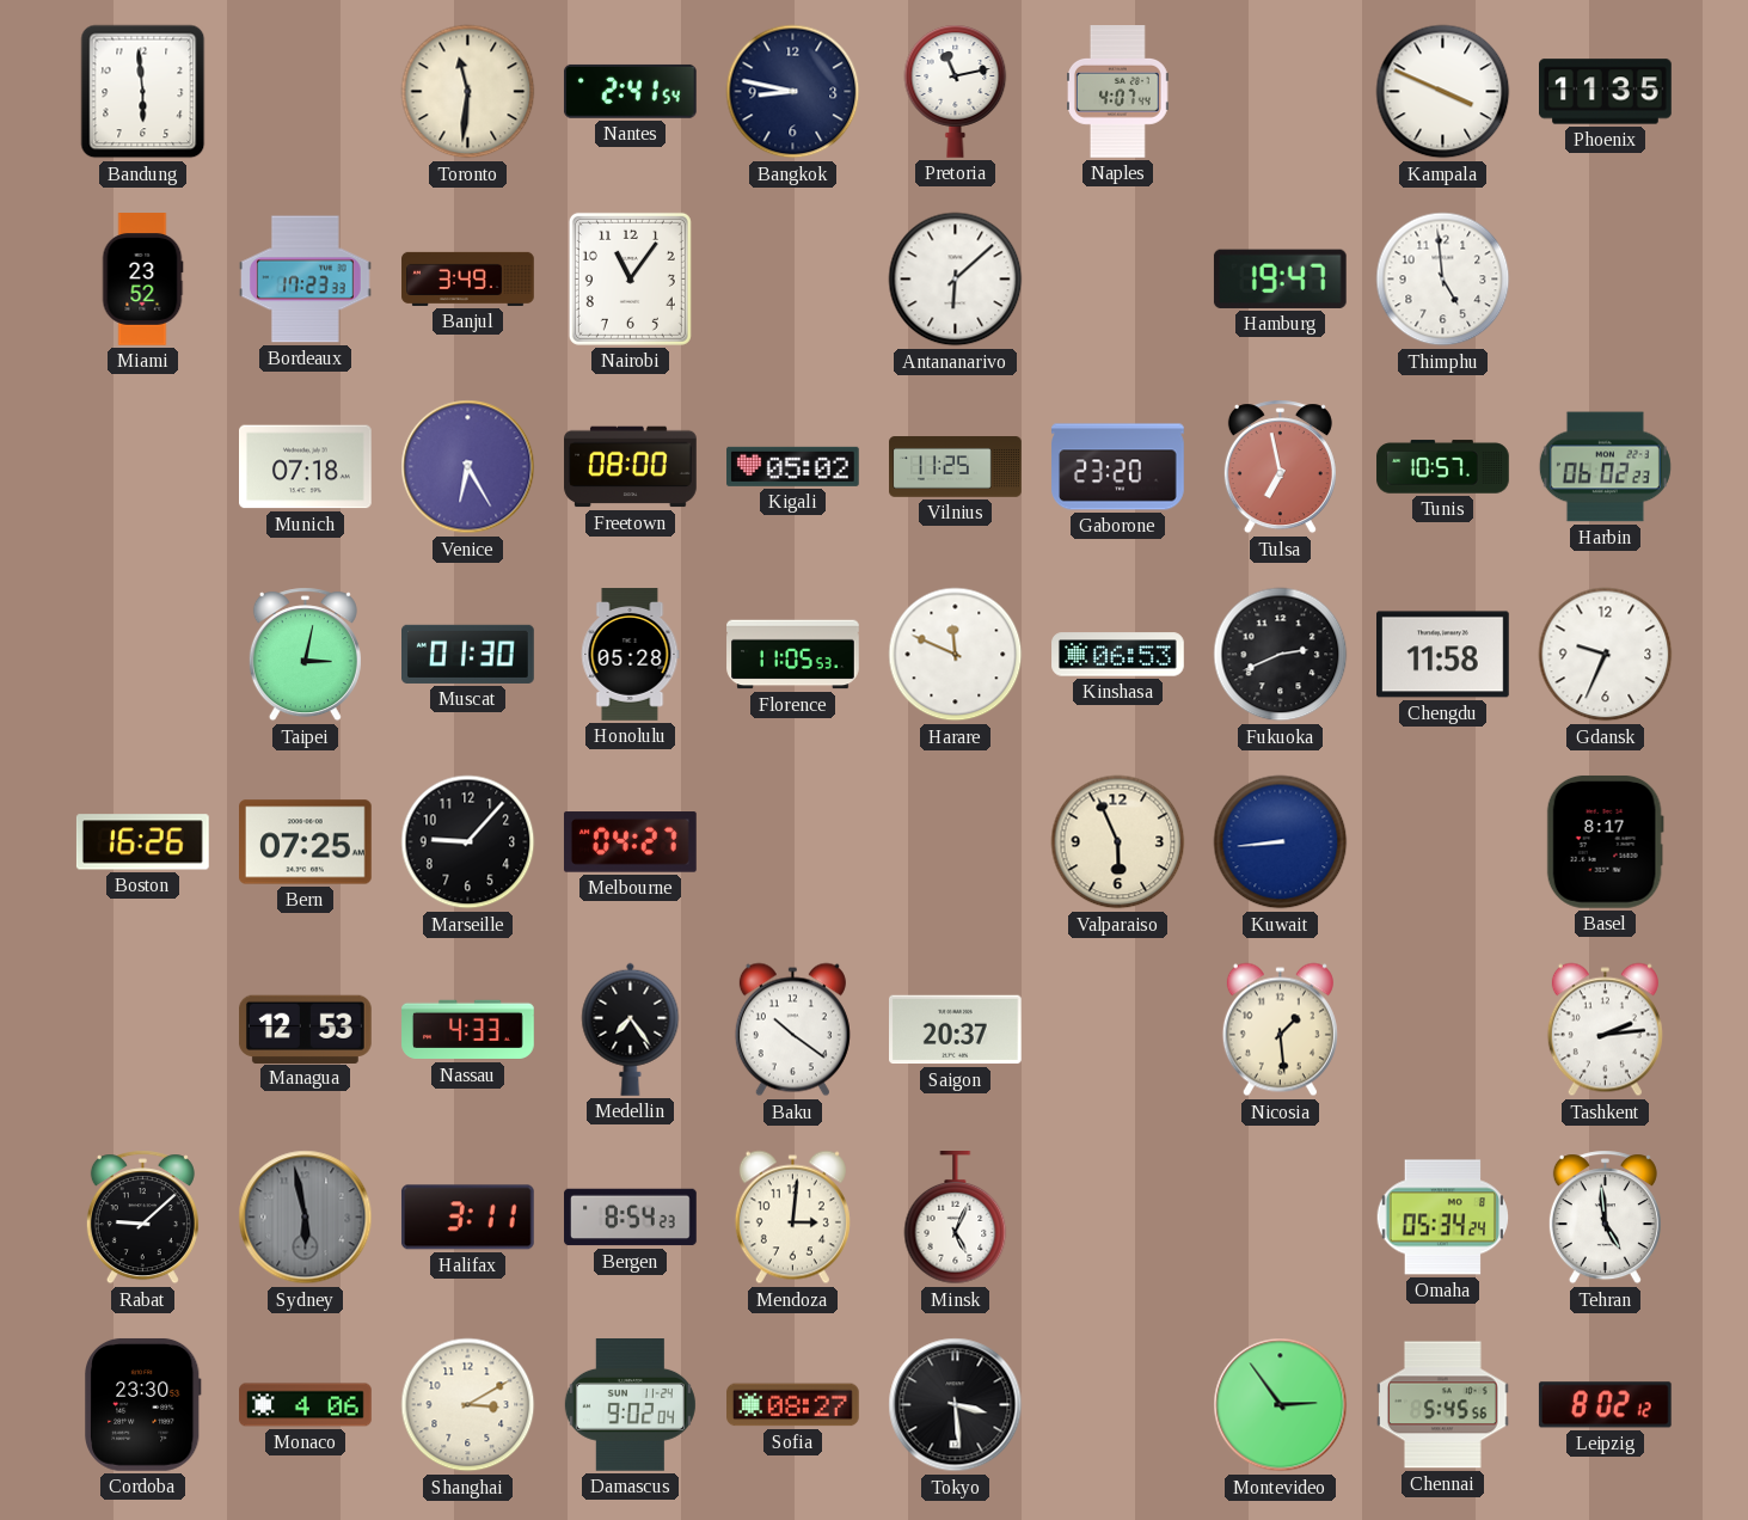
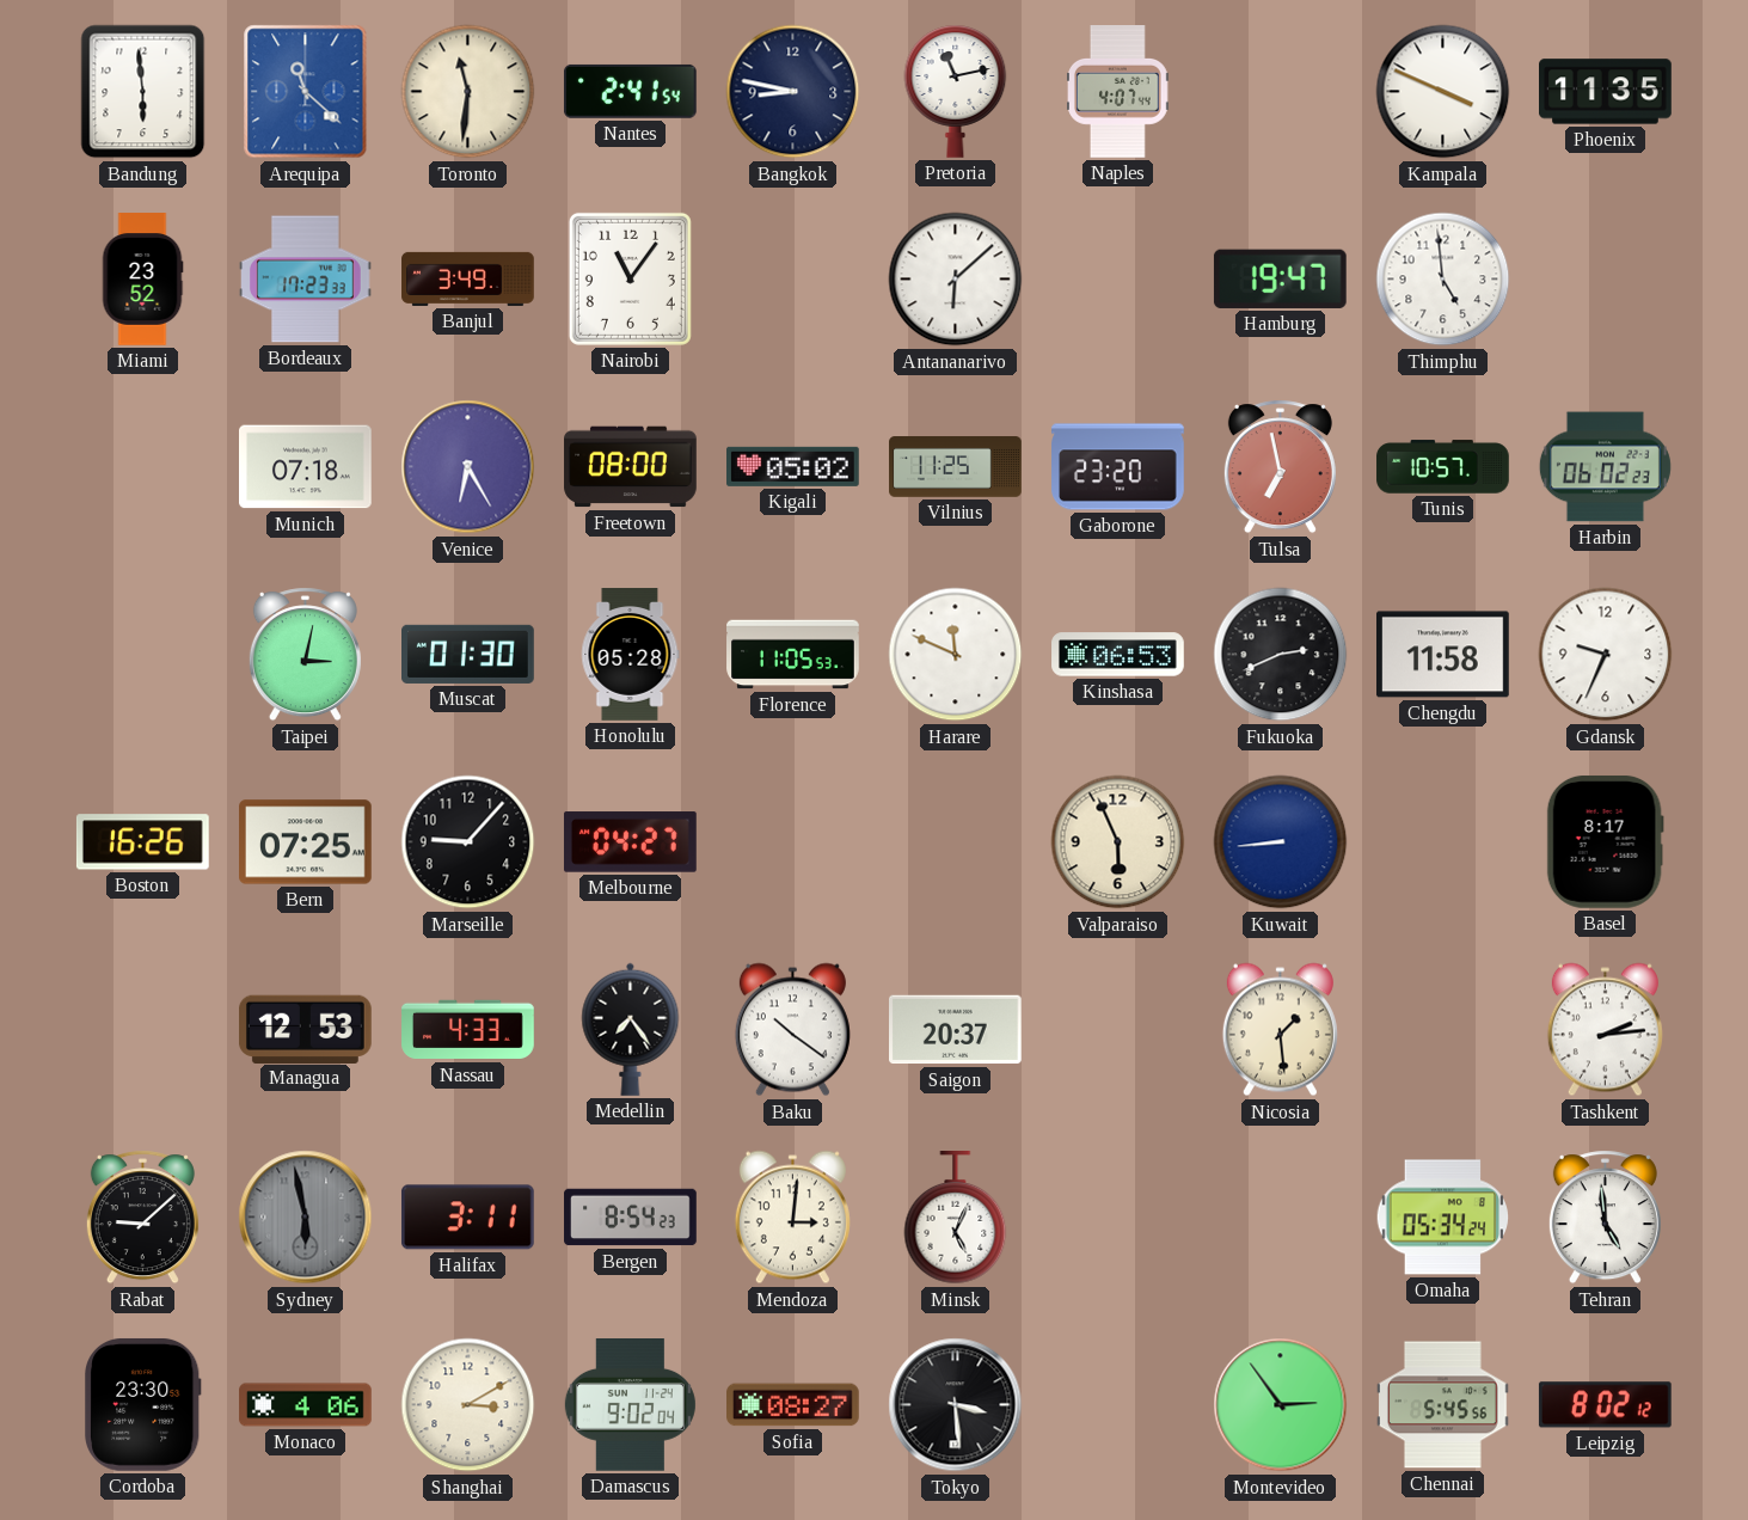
Arequipa: none -> 11:22
